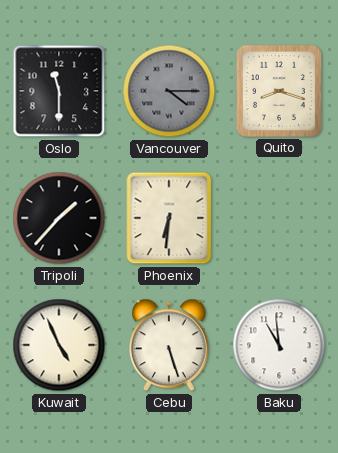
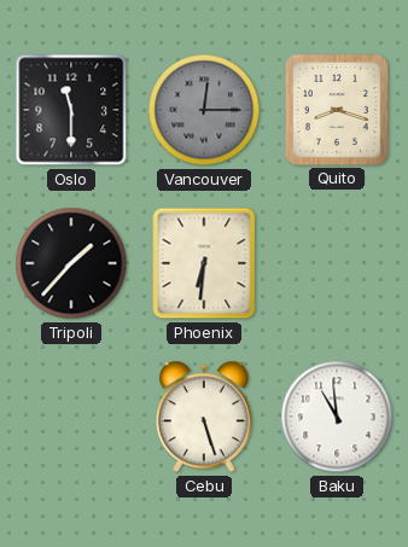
Vancouver: 4:15 -> 12:15
Kuwait: 4:56 -> none
